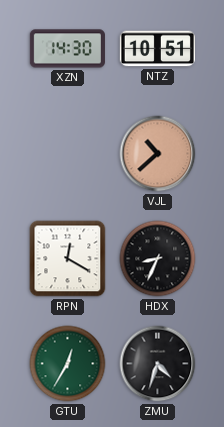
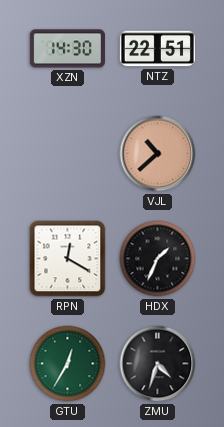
NTZ: 10:51 -> 22:51
HDX: 8:34 -> 1:34
